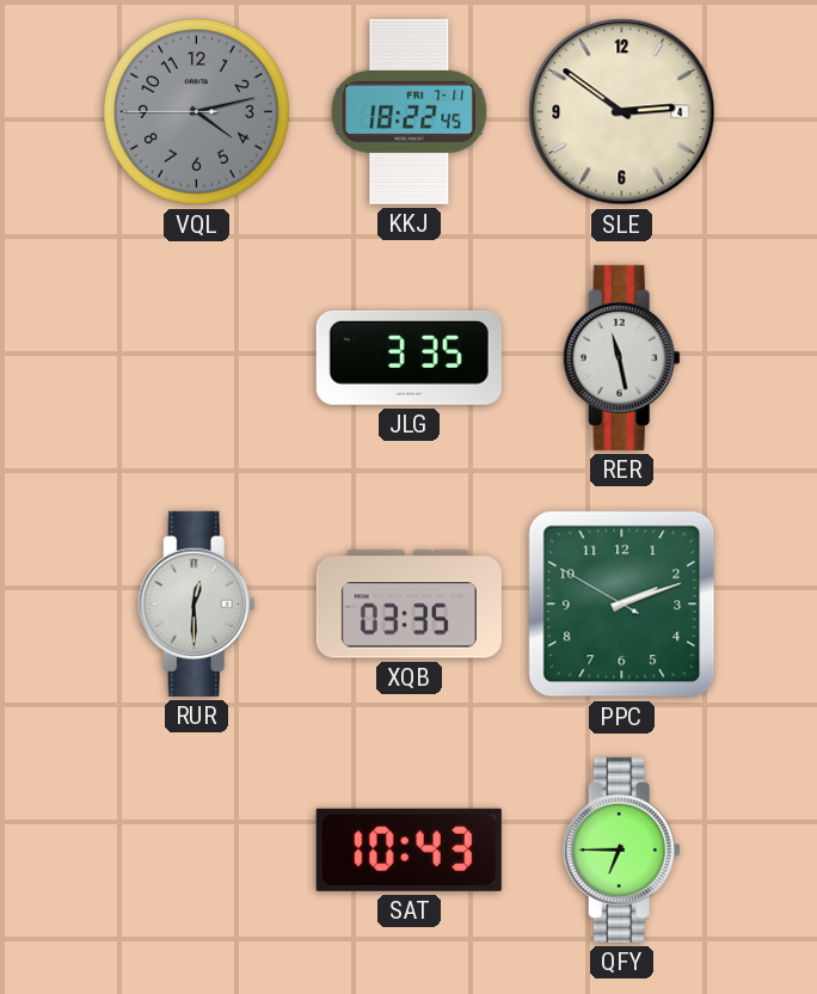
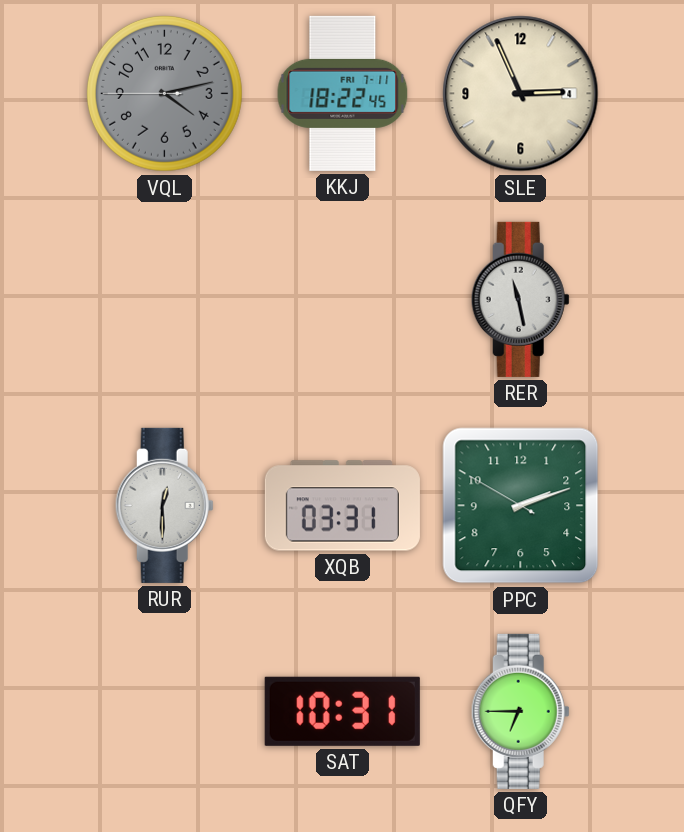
SLE: 2:51 -> 2:56
JLG: 3:35 -> none
XQB: 03:35 -> 03:31
SAT: 10:43 -> 10:31
